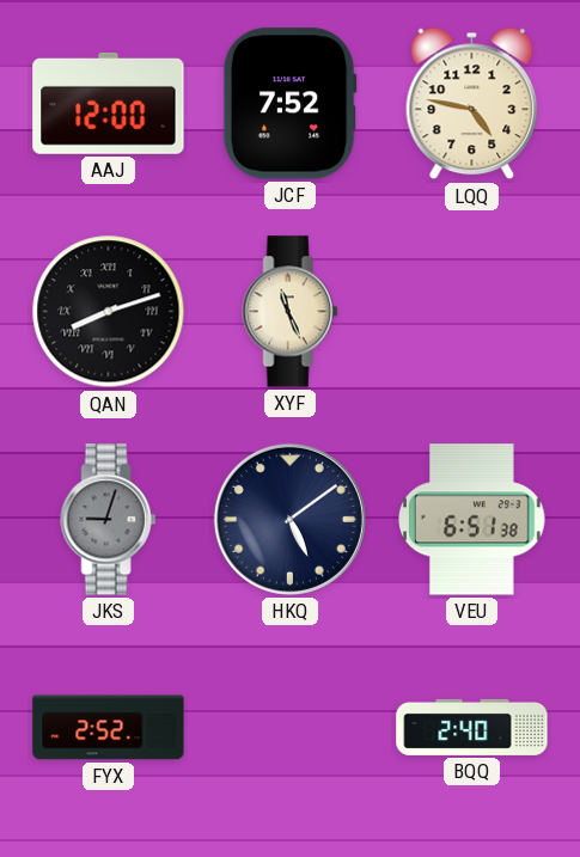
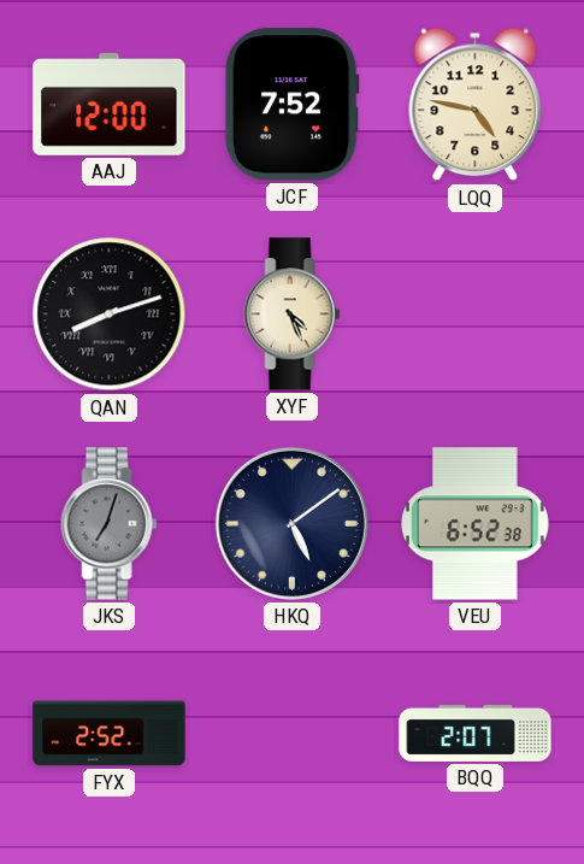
XYF: 11:26 -> 4:26
JKS: 9:03 -> 7:03
VEU: 6:51 -> 6:52
BQQ: 2:40 -> 2:07
